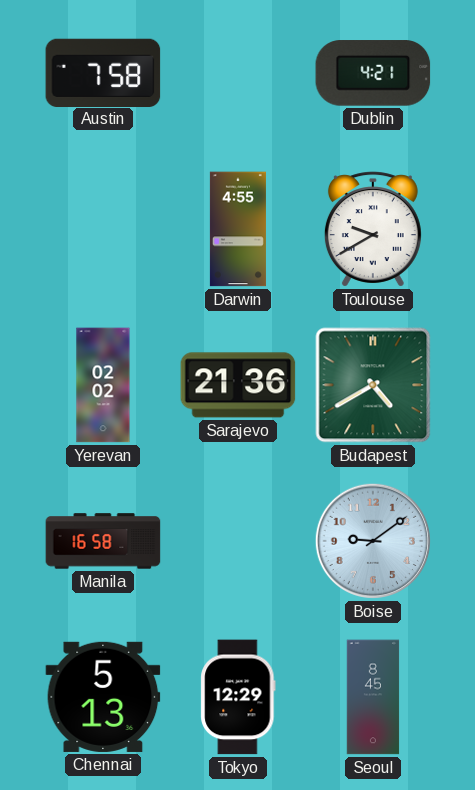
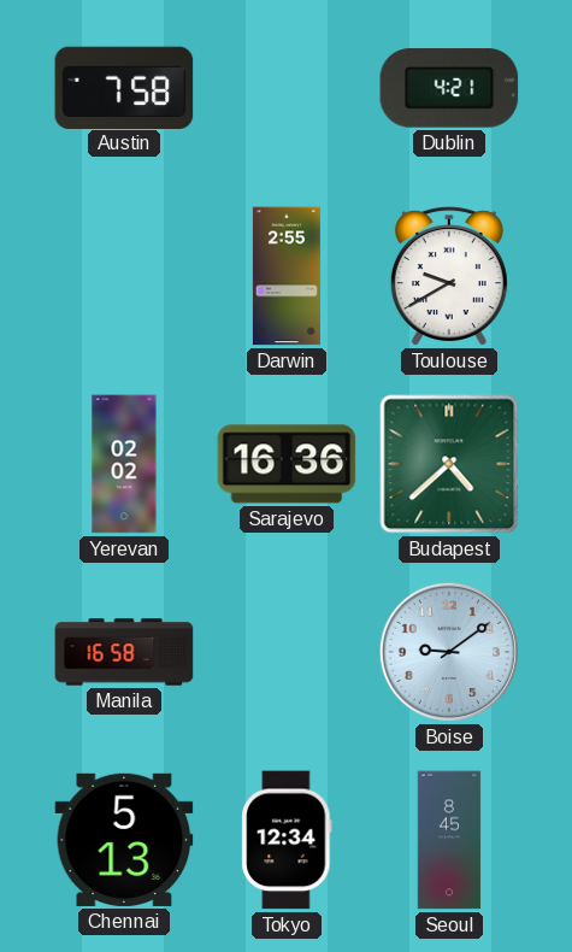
Darwin: 4:55 -> 2:55
Sarajevo: 21:36 -> 16:36
Budapest: 4:40 -> 4:38
Tokyo: 12:29 -> 12:34
